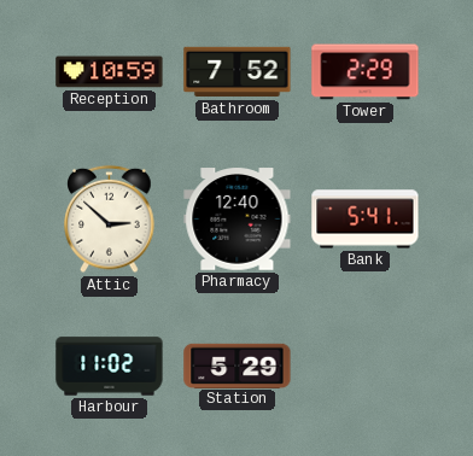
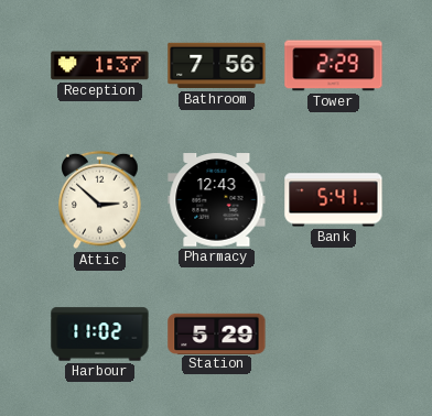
Reception: 10:59 -> 1:37
Bathroom: 7:52 -> 7:56
Pharmacy: 12:40 -> 12:43
